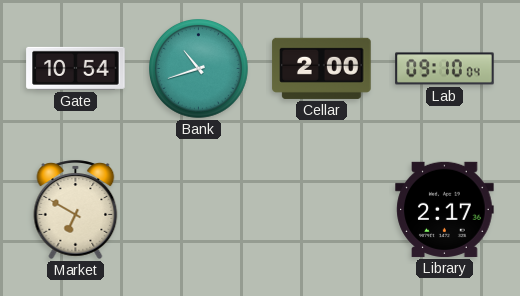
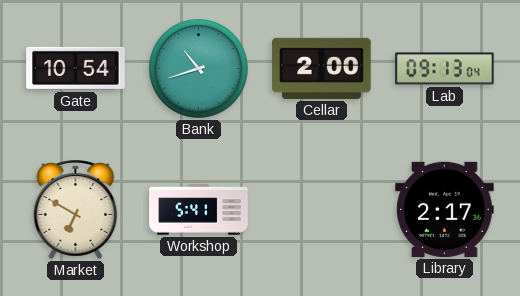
Lab: 09:10 -> 09:13
Workshop: none -> 5:41
